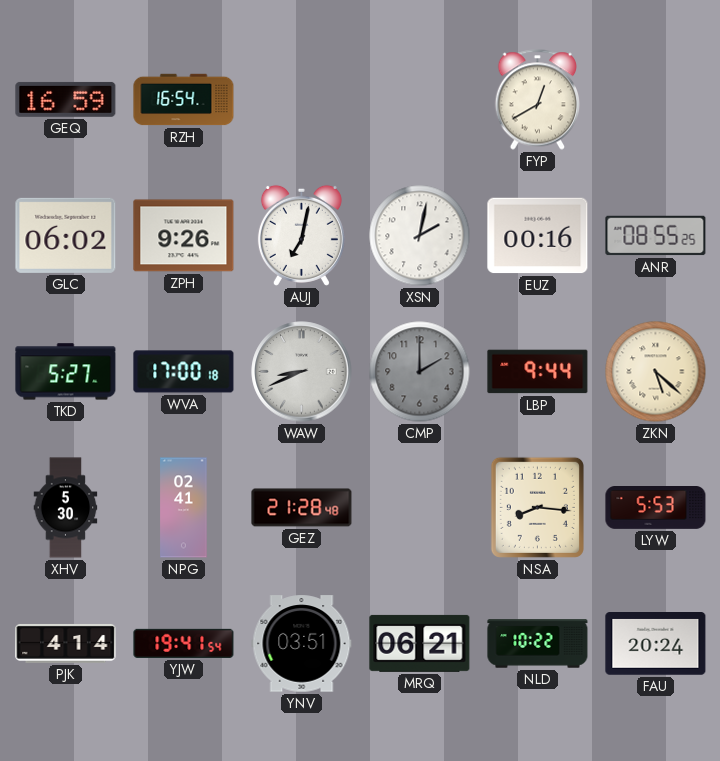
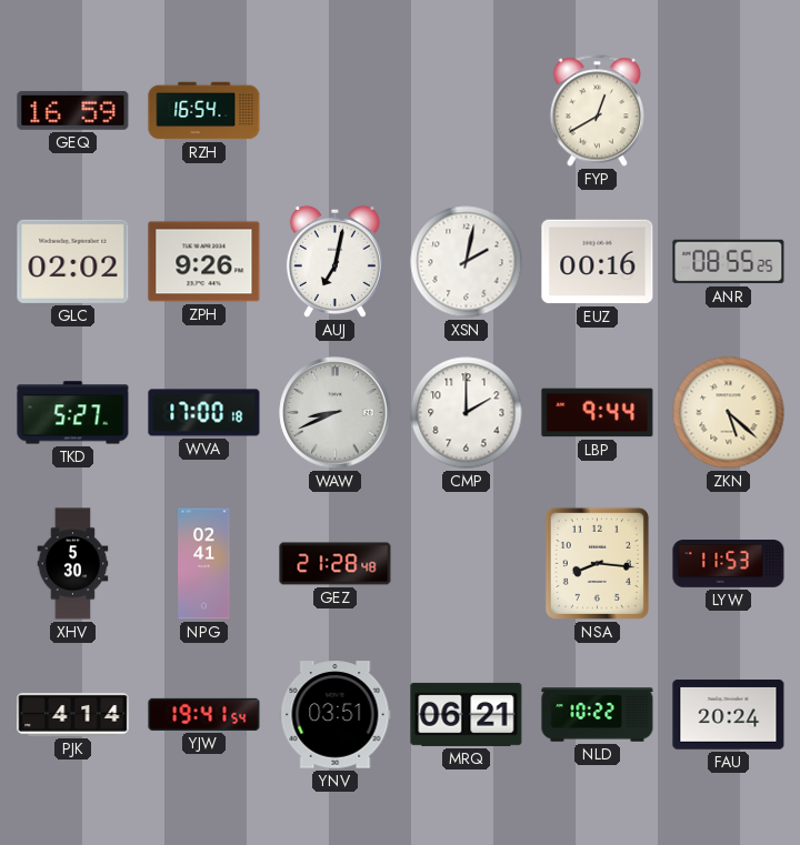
GLC: 06:02 -> 02:02
CMP dial: grey -> white
LYW: 5:53 -> 11:53
